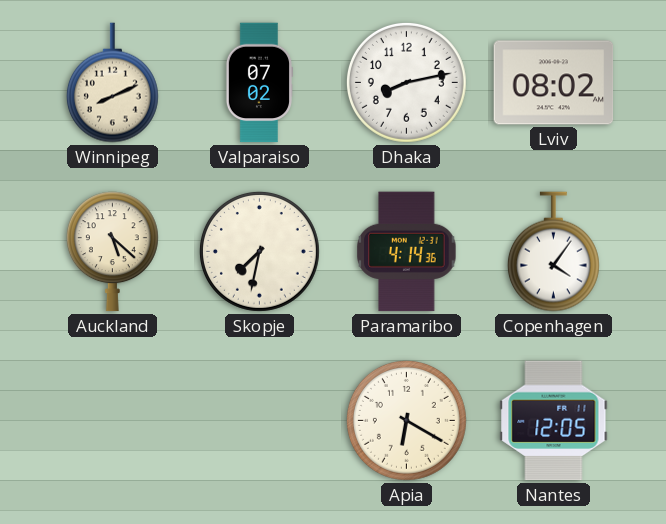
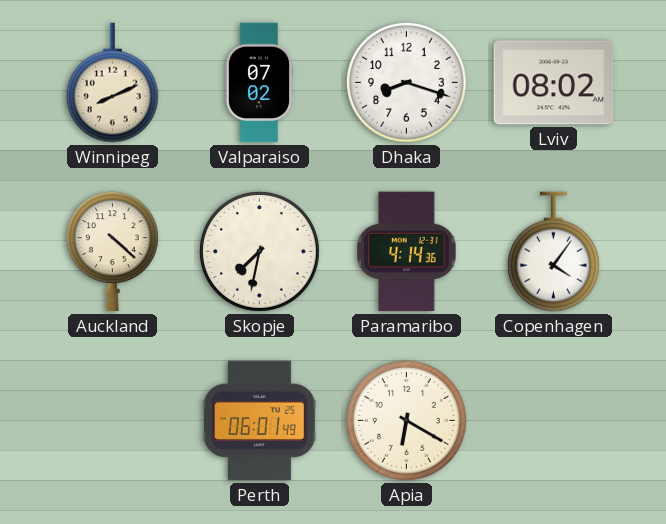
Dhaka: 8:13 -> 8:18
Auckland: 5:22 -> 4:22
Perth: none -> 06:01
Nantes: 12:05 -> none
